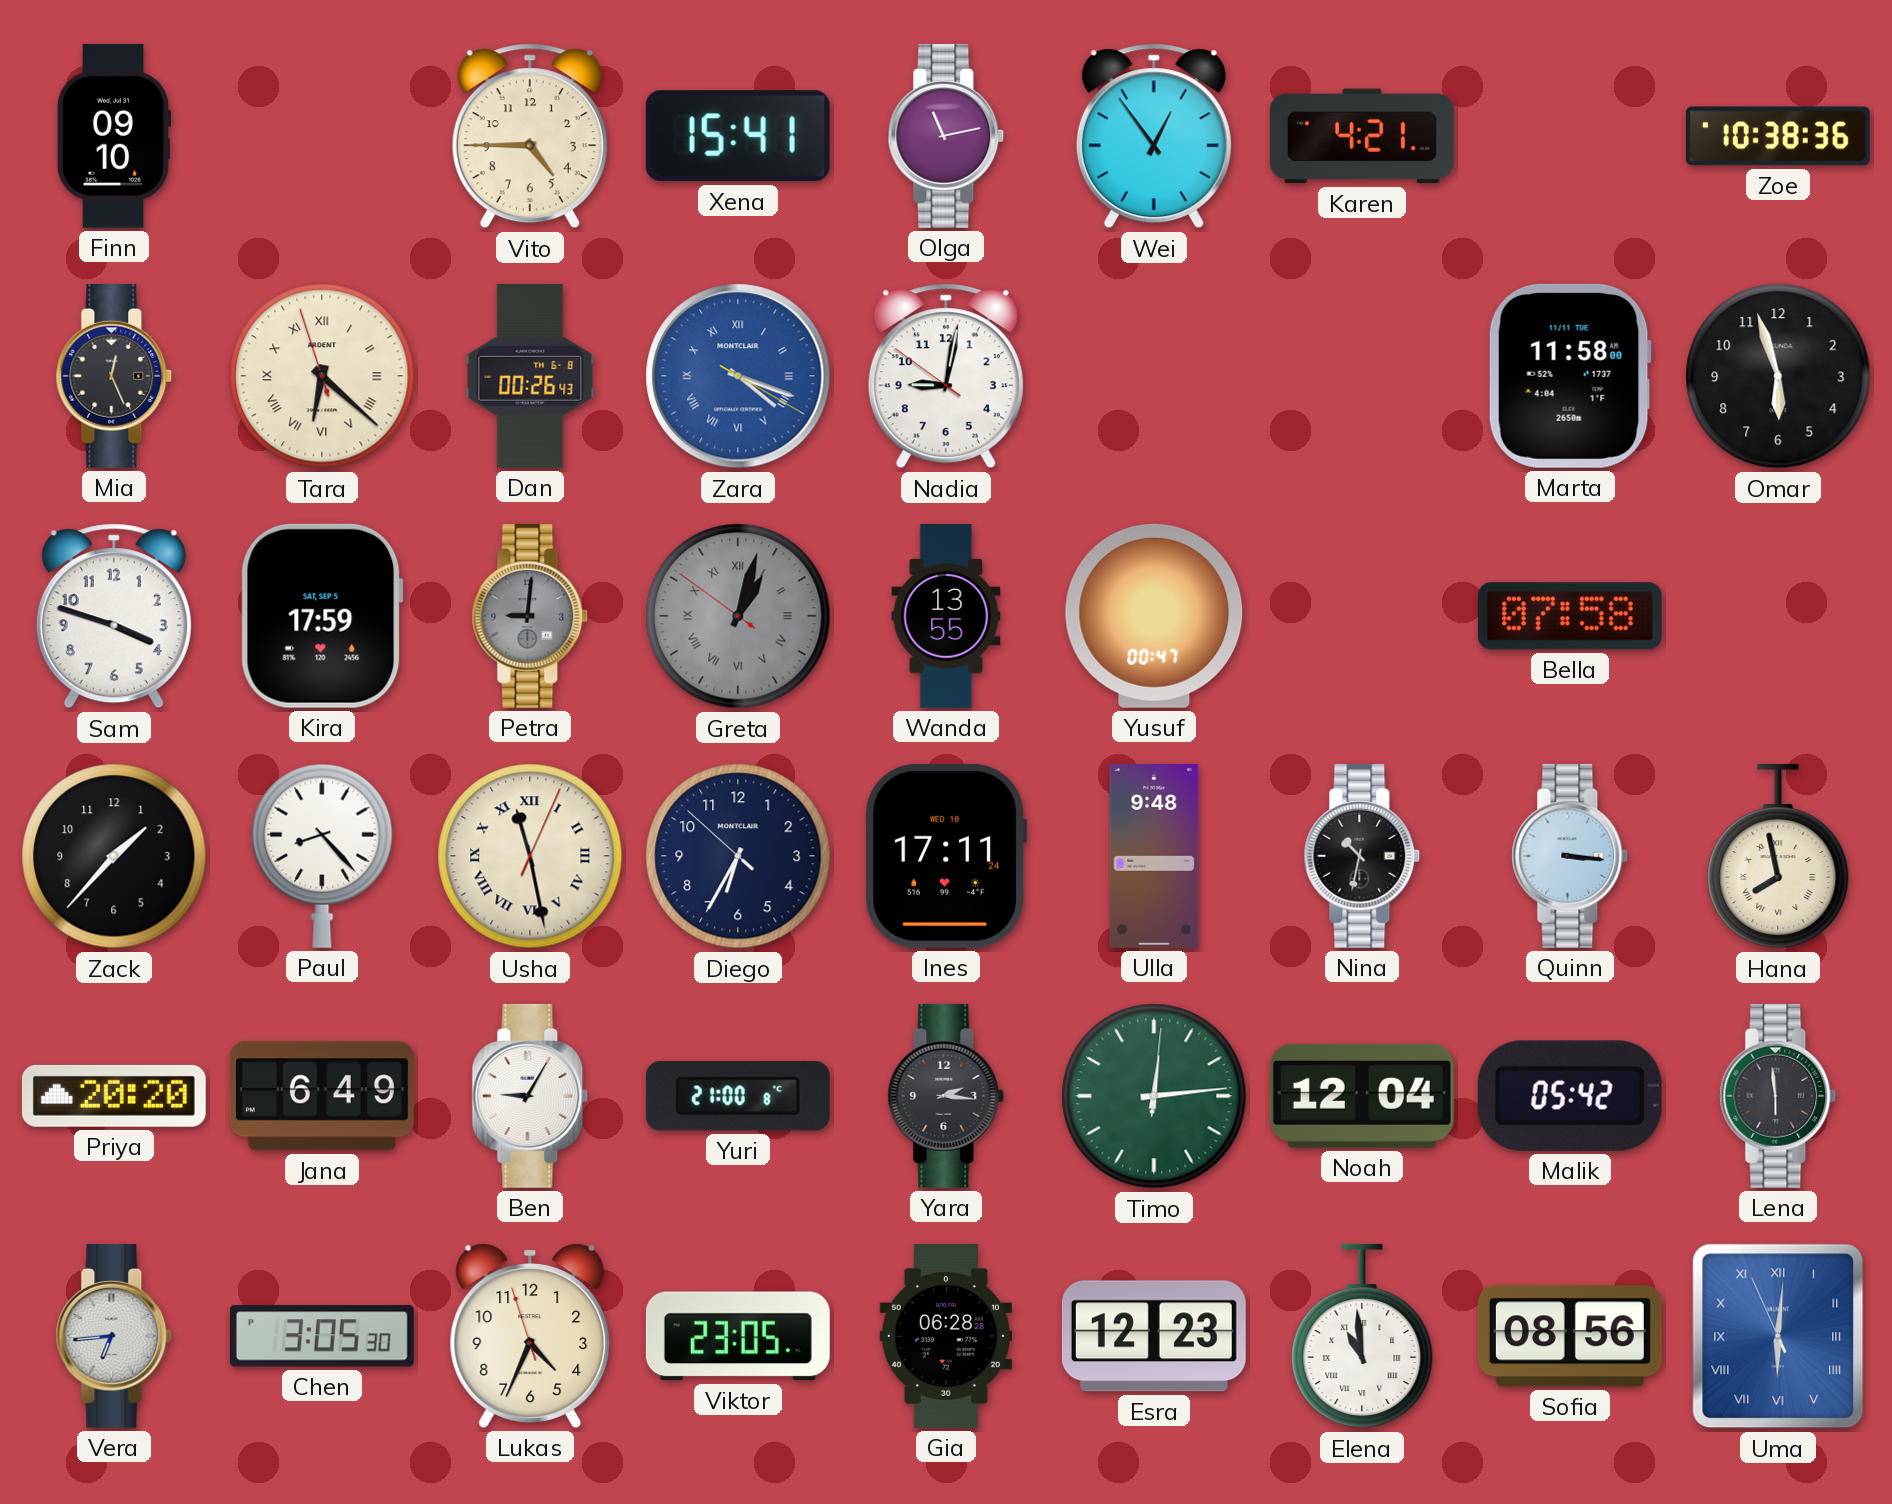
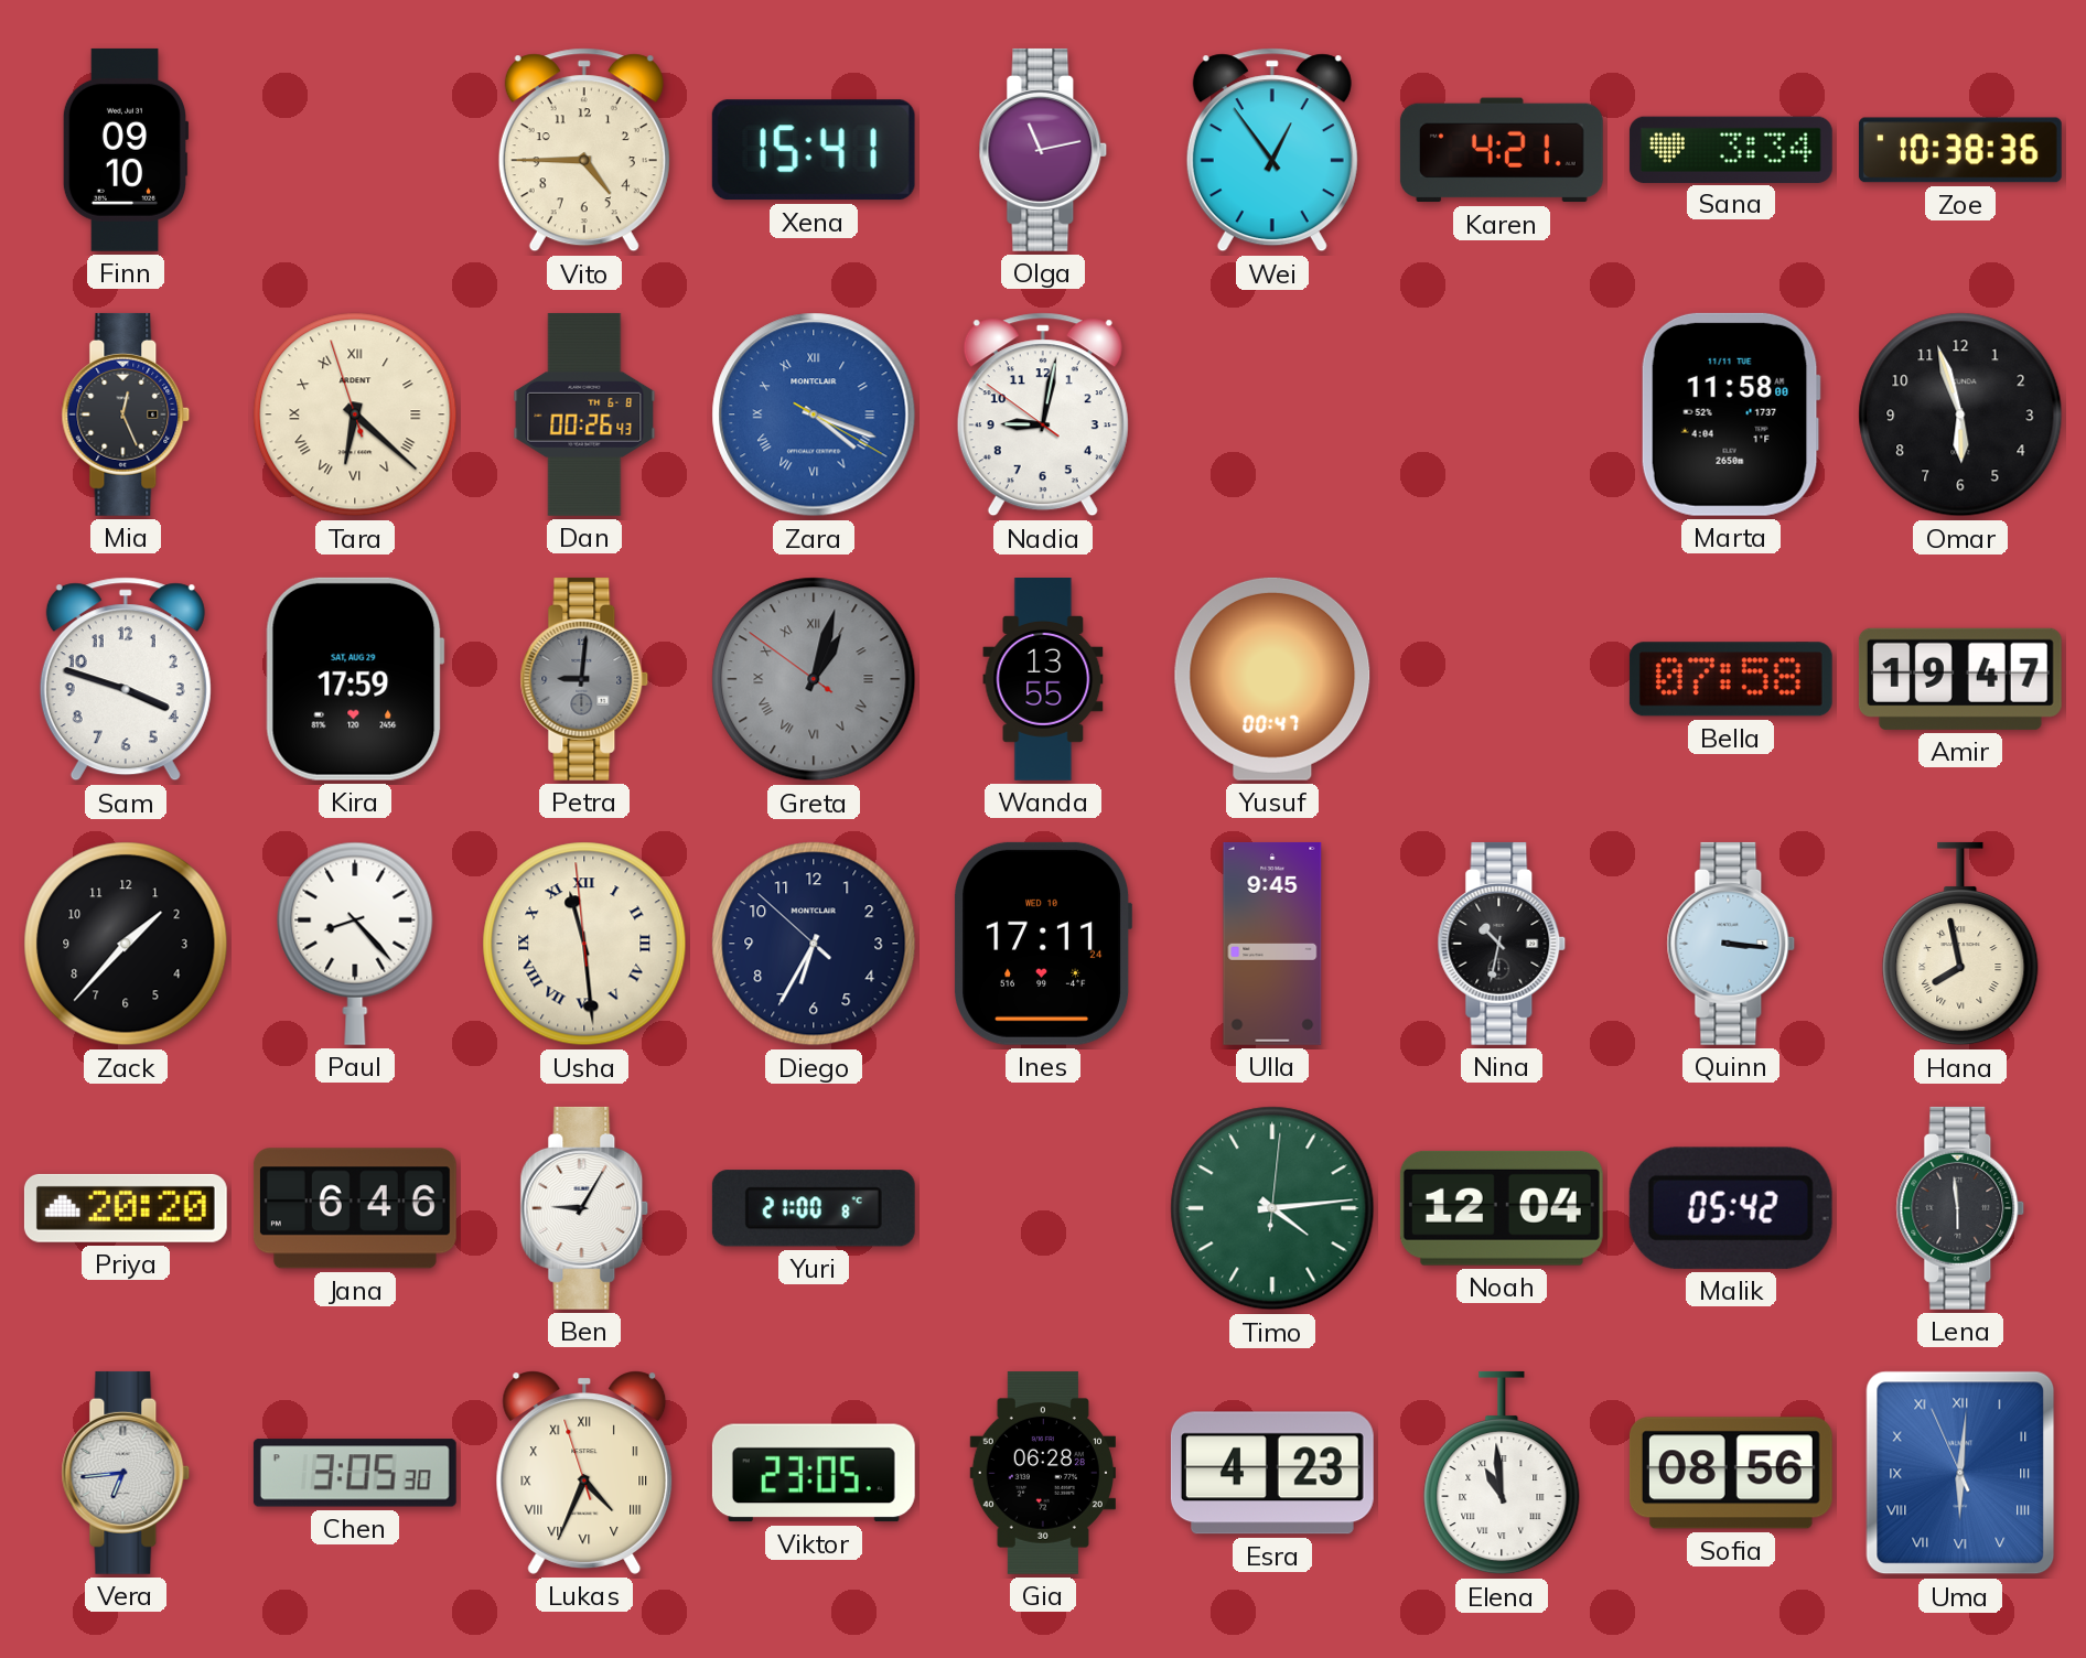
Sana: none -> 3:34
Kira date: SAT, SEP 5 -> SAT, AUG 29
Amir: none -> 19:47
Usha: 11:28:04 -> 11:28:59
Ulla: 9:48 -> 9:45
Jana: 6:49 -> 6:46
Yara: 2:16 -> none
Timo: 12:14 -> 4:14
Lukas numerals: Arabic -> Roman
Esra: 12:23 -> 4:23
